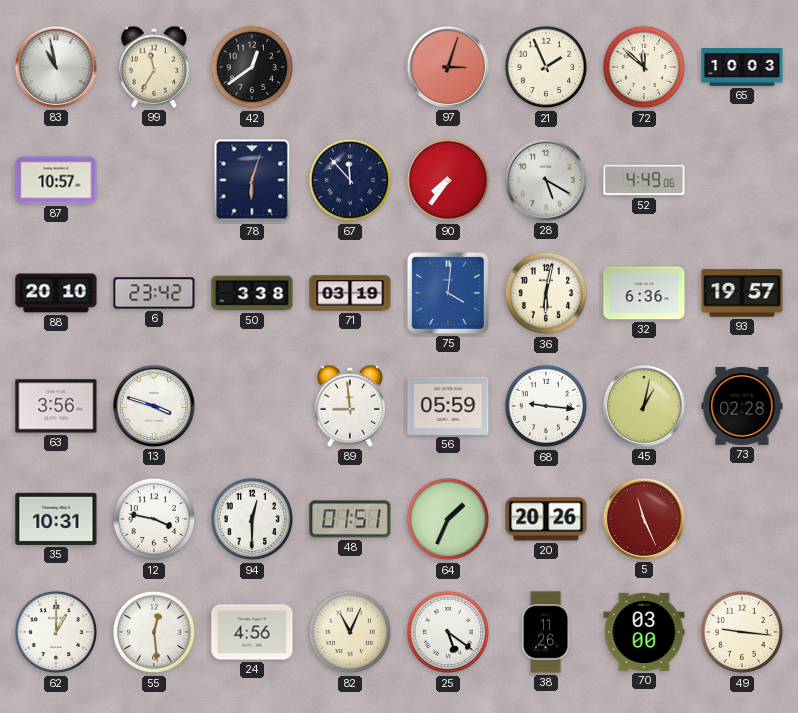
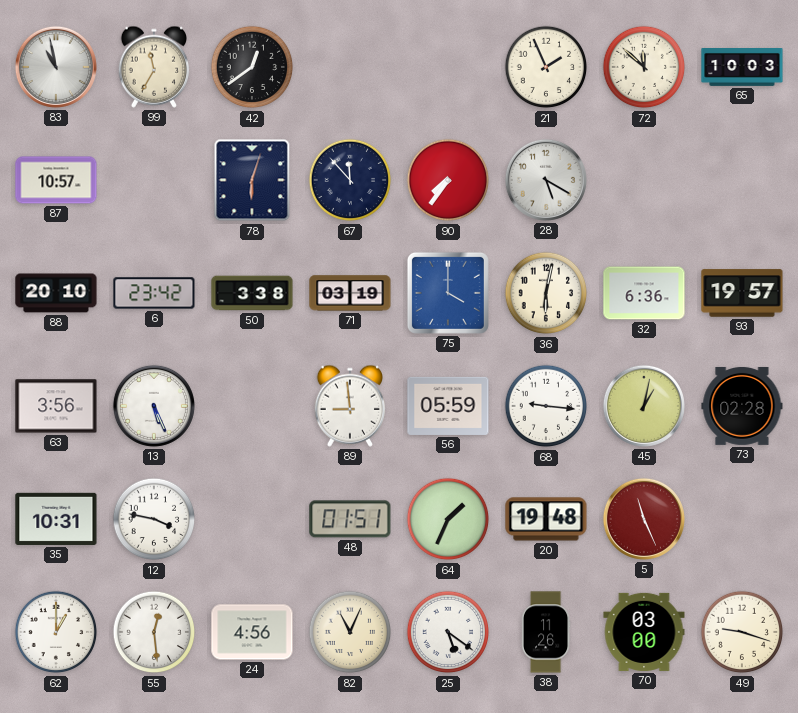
97: 3:03 -> none
52: 4:49 -> none
75: 4:01 -> 4:00
13: 3:48 -> 5:26
94: 12:30 -> none
20: 20:26 -> 19:48
49: 9:16 -> 9:18
